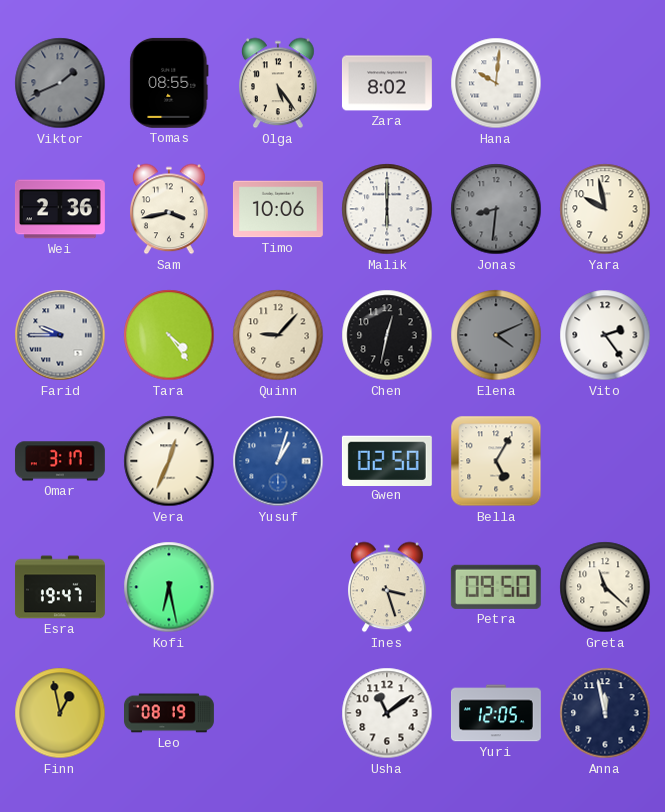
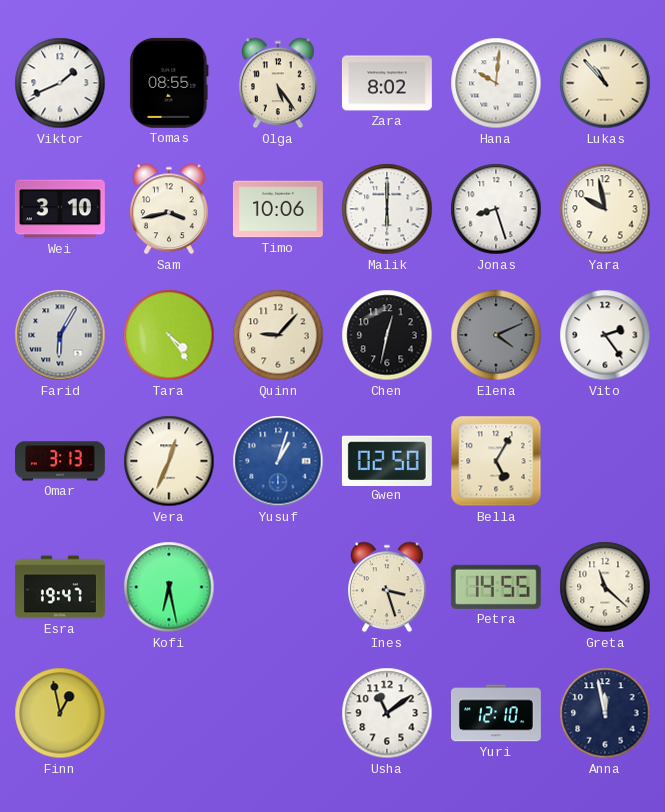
Viktor dial: grey -> white
Lukas: none -> 10:53
Wei: 2:36 -> 3:10
Jonas: 8:31 -> 8:27
Jonas dial: grey -> white
Farid: 9:45 -> 6:05
Omar: 3:17 -> 3:13
Petra: 09:50 -> 14:55
Leo: 08:19 -> none
Yuri: 12:05 -> 12:10
